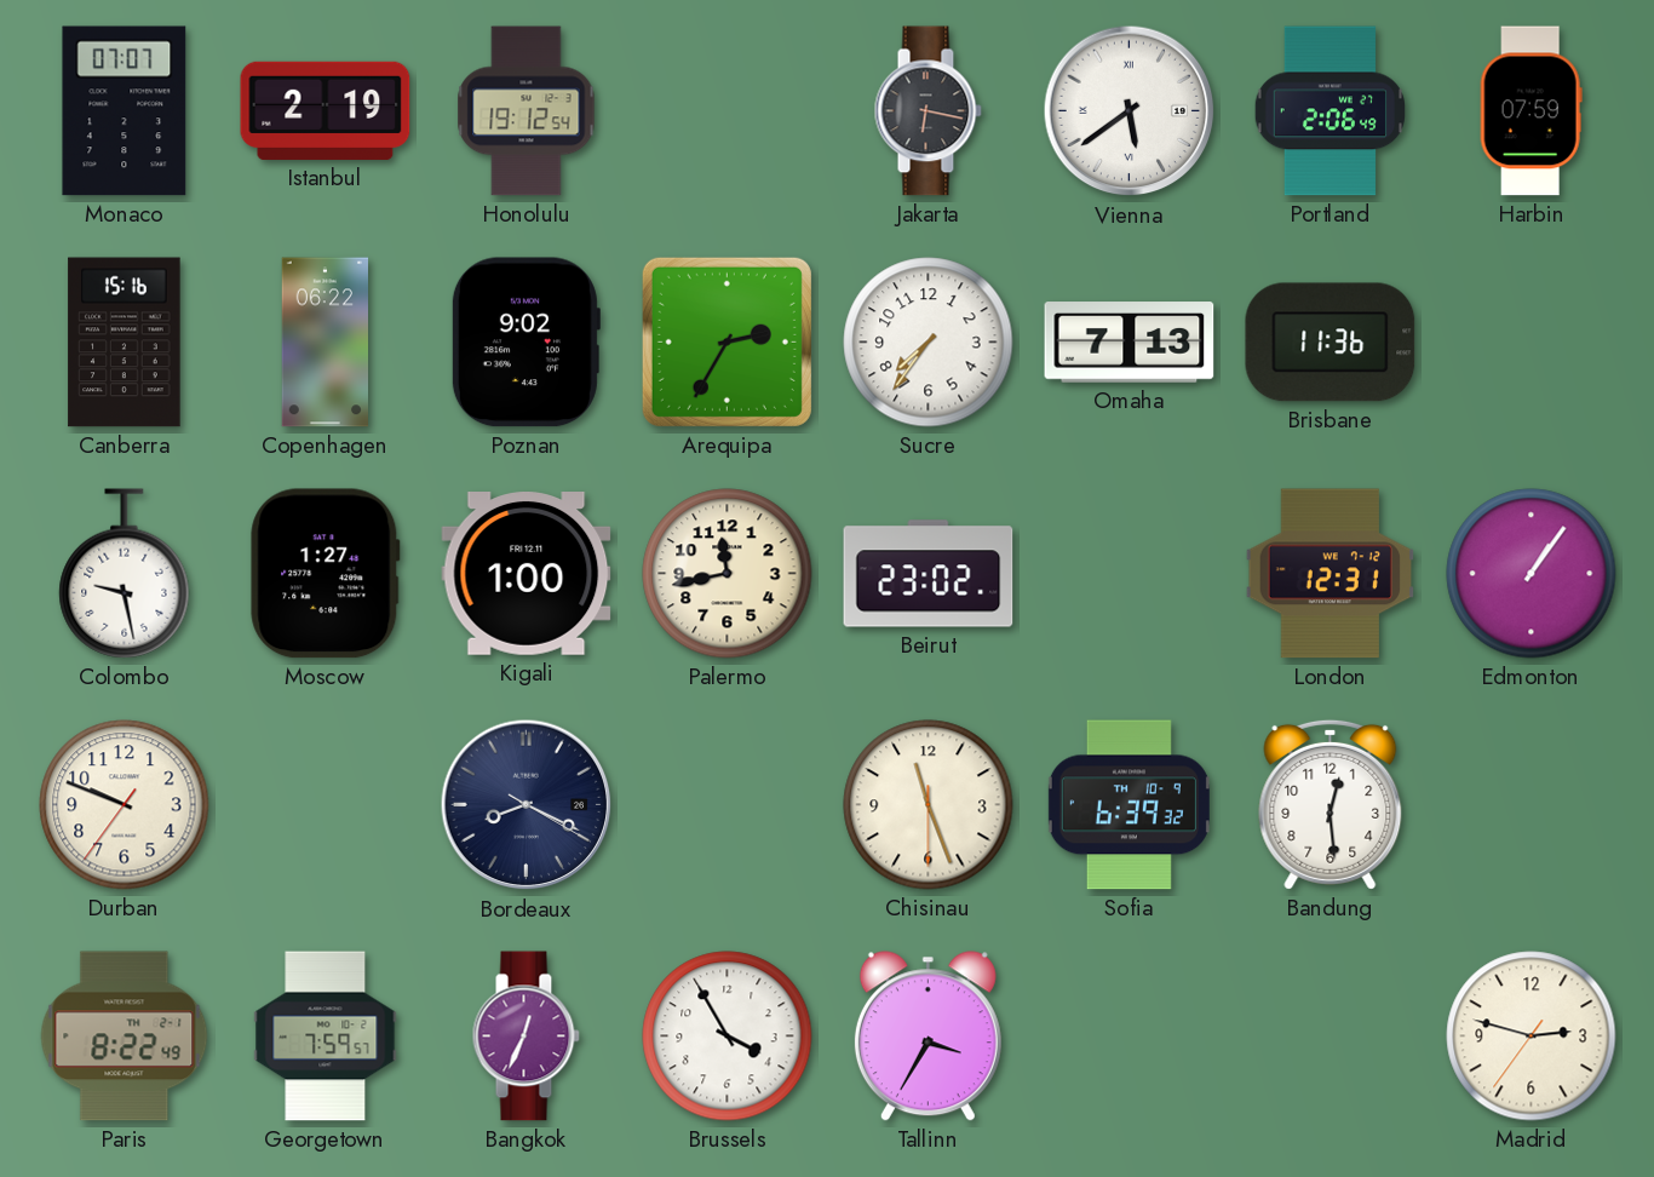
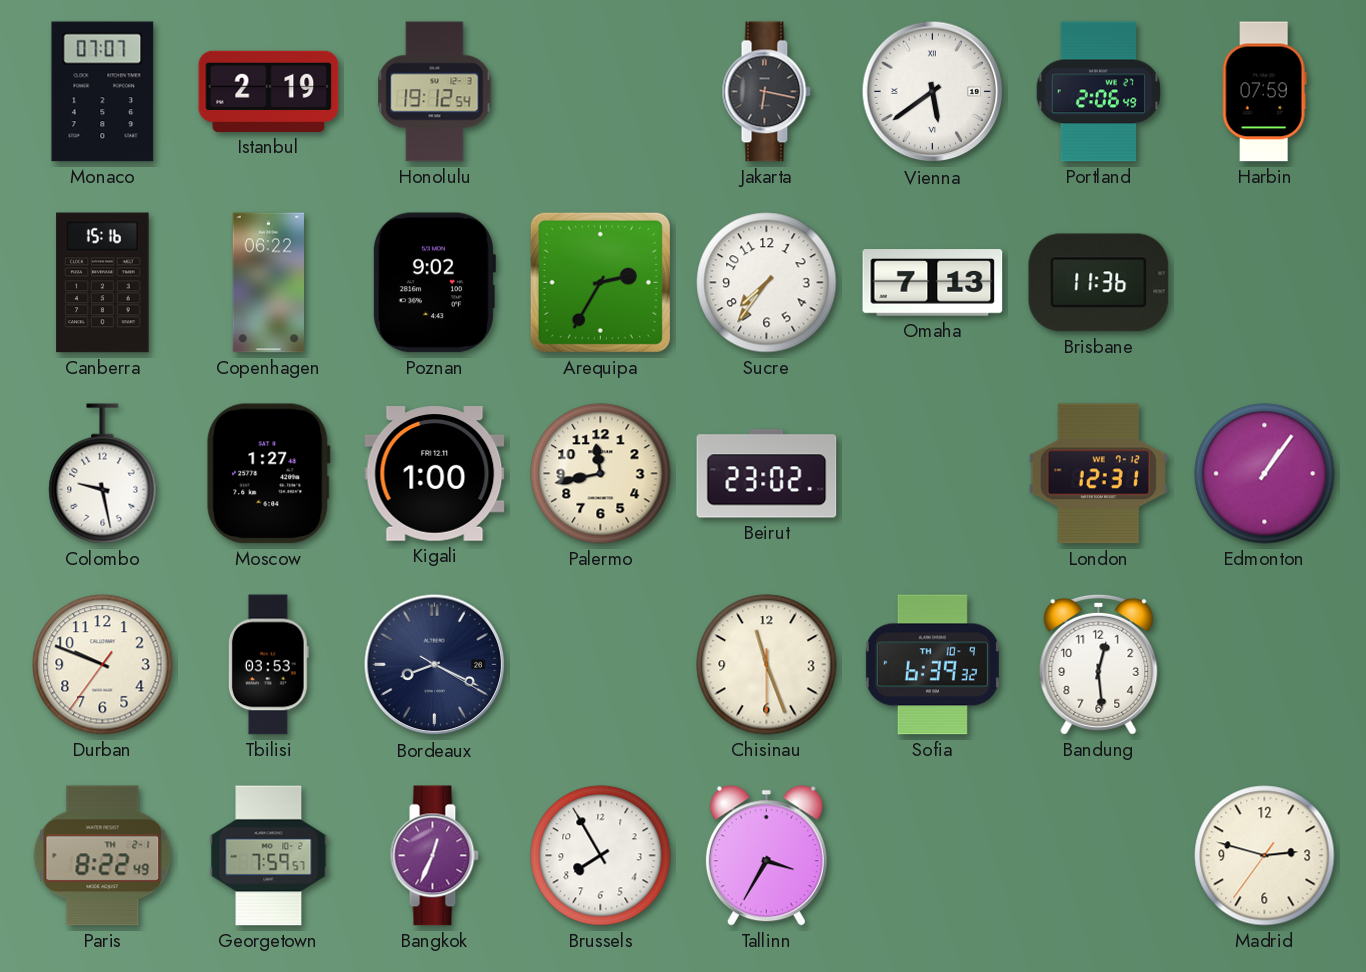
Tbilisi: none -> 03:53
Brussels: 3:55 -> 7:55
